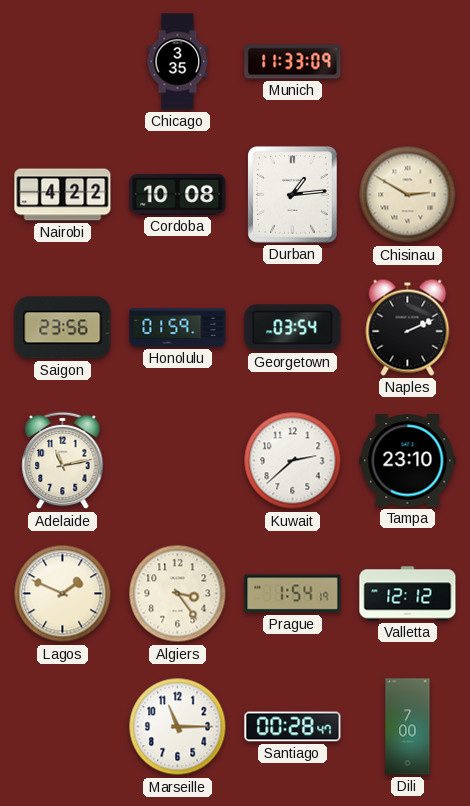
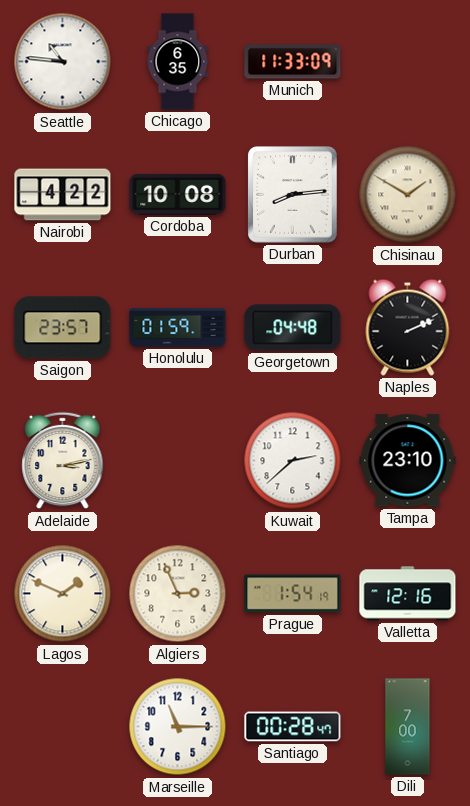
Seattle: none -> 10:46
Chicago: 3:35 -> 6:35
Durban: 1:14 -> 8:14
Chisinau: 2:50 -> 1:50
Saigon: 23:56 -> 23:57
Georgetown: 03:54 -> 04:48
Adelaide: 11:13 -> 3:13
Algiers: 3:24 -> 2:56
Valletta: 12:12 -> 12:16
